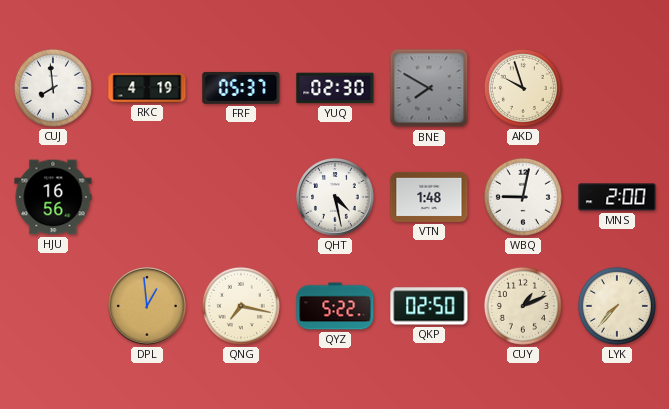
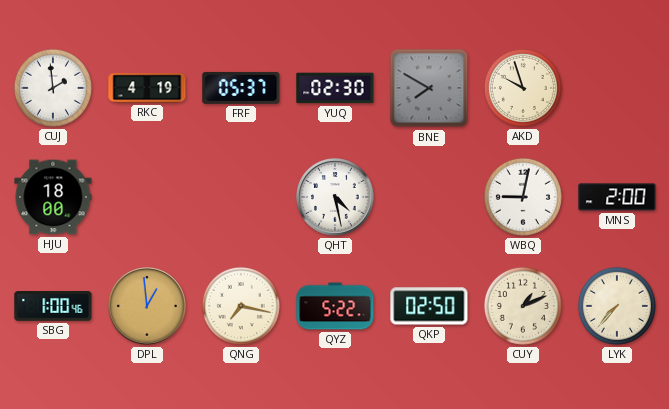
CUJ: 7:59 -> 1:59
HJU: 16:56 -> 18:00
VTN: 1:48 -> none
SBG: none -> 1:00
